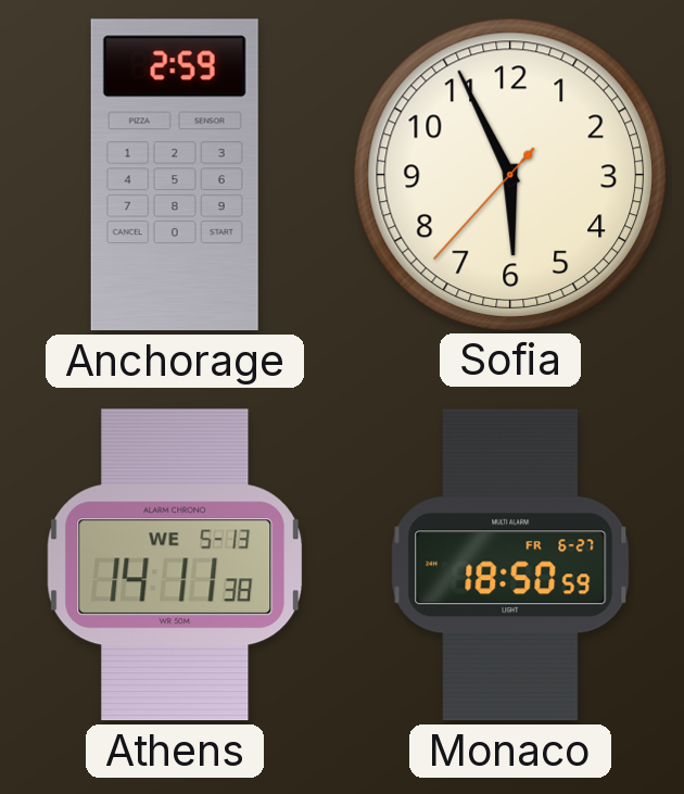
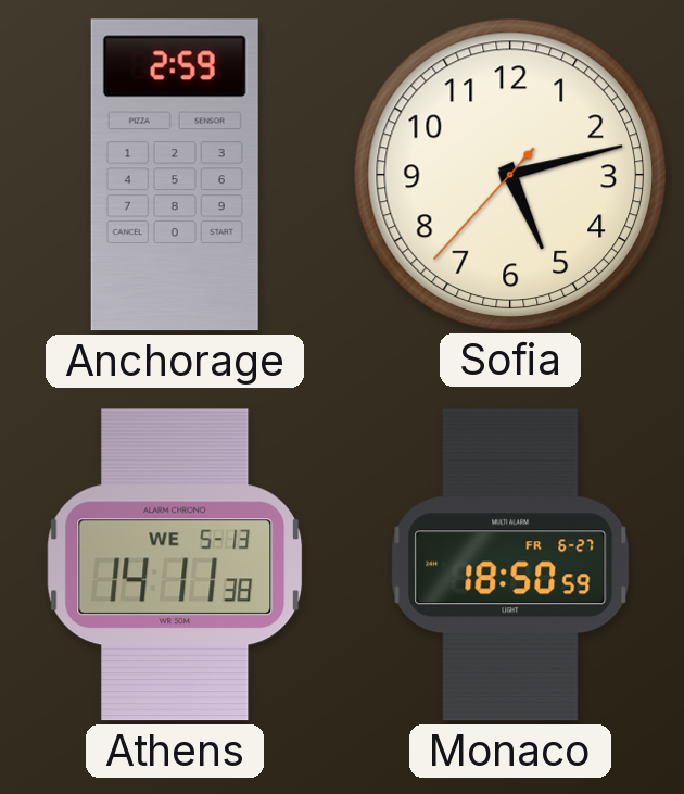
Sofia: 5:55 -> 5:12
